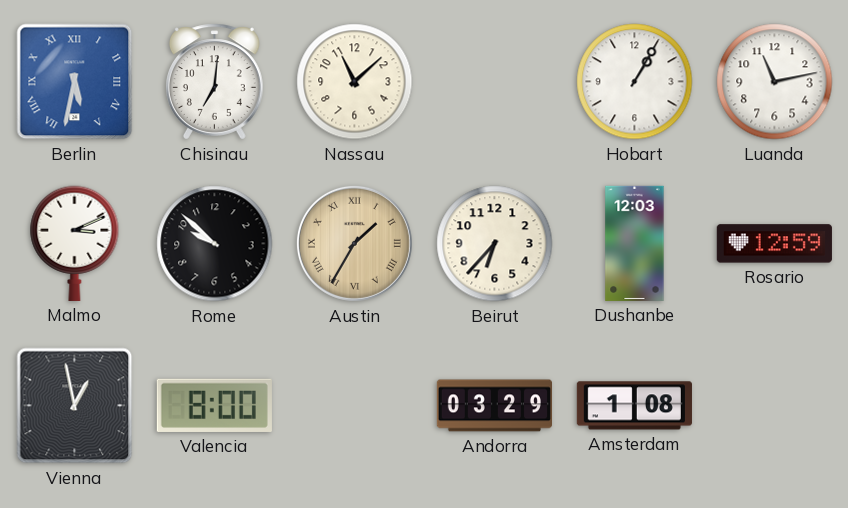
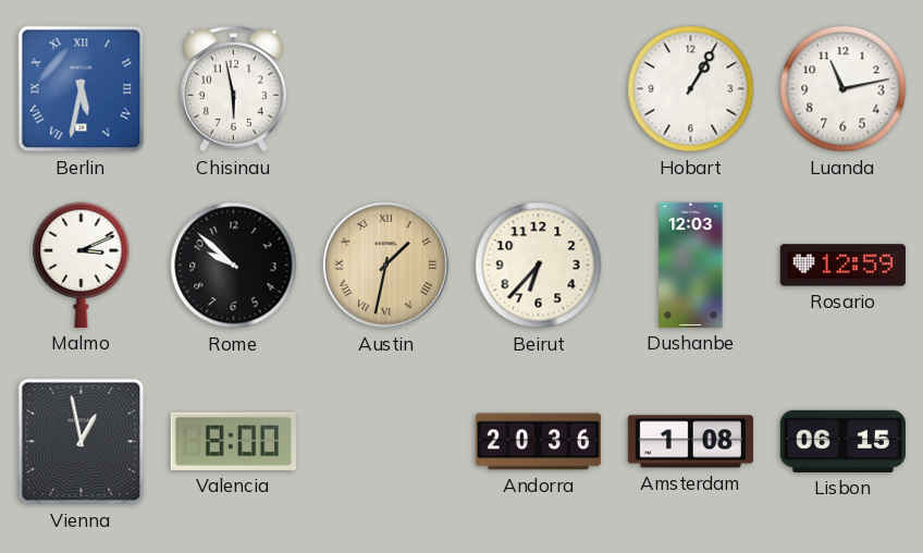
Chisinau: 7:01 -> 5:58
Nassau: 11:08 -> none
Austin: 1:35 -> 1:32
Andorra: 03:29 -> 20:36
Lisbon: none -> 06:15
